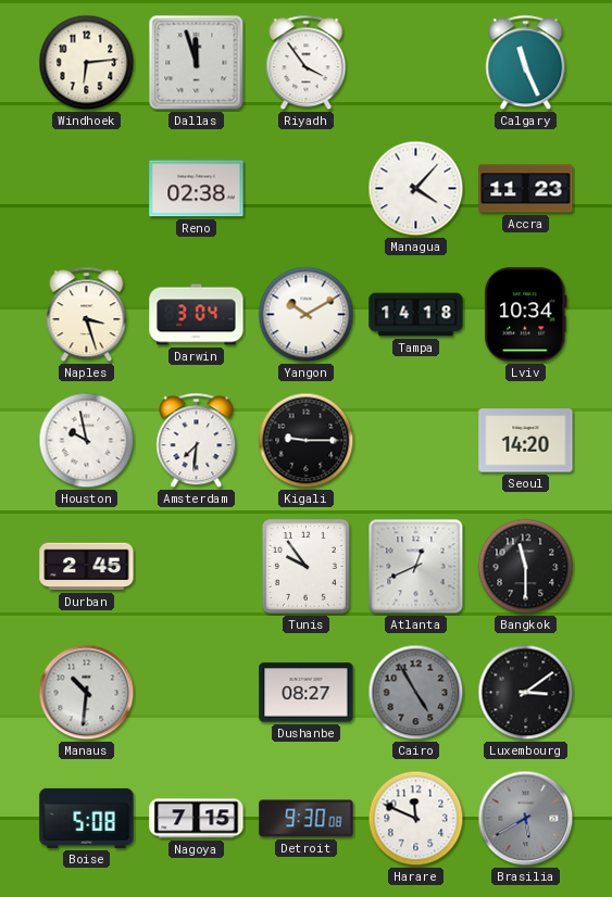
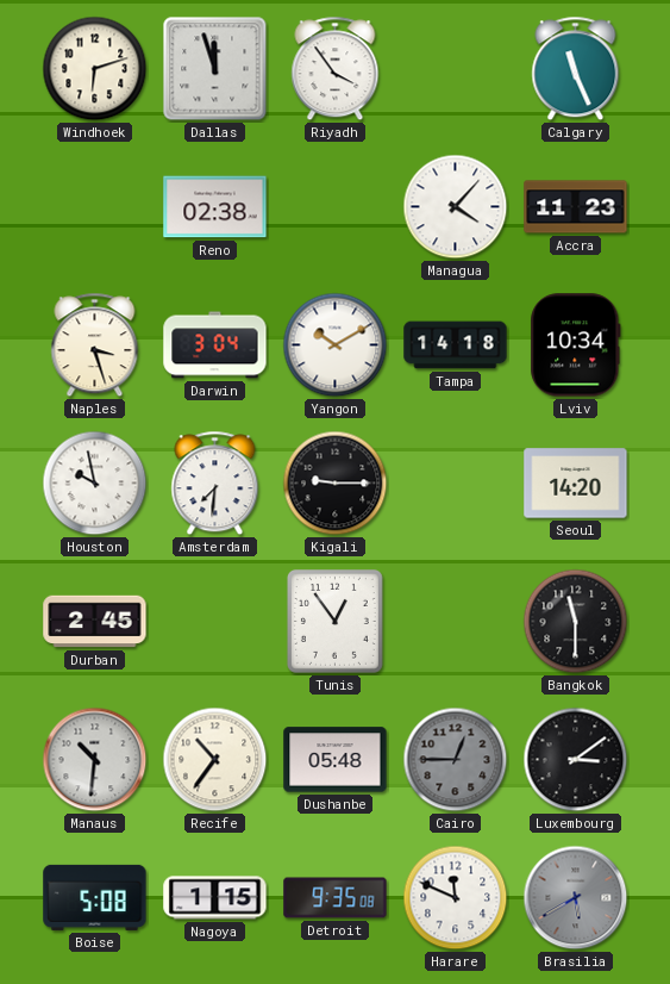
Windhoek: 6:14 -> 6:12
Tunis: 9:54 -> 12:54
Atlanta: 12:41 -> none
Recife: none -> 10:36
Dushanbe: 08:27 -> 05:48
Cairo: 4:55 -> 12:45
Nagoya: 7:15 -> 1:15
Detroit: 9:30 -> 9:35
